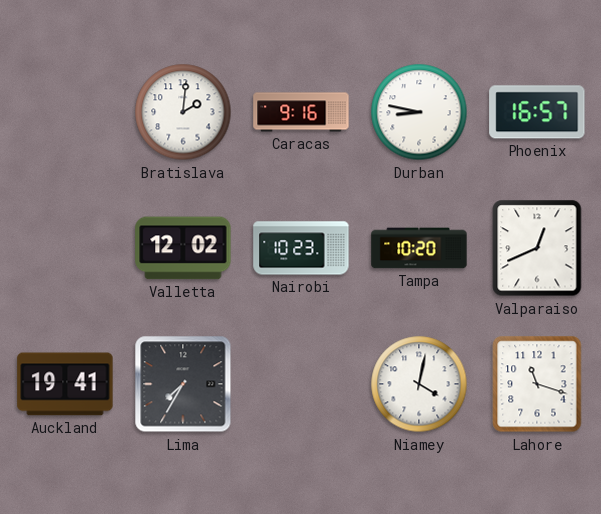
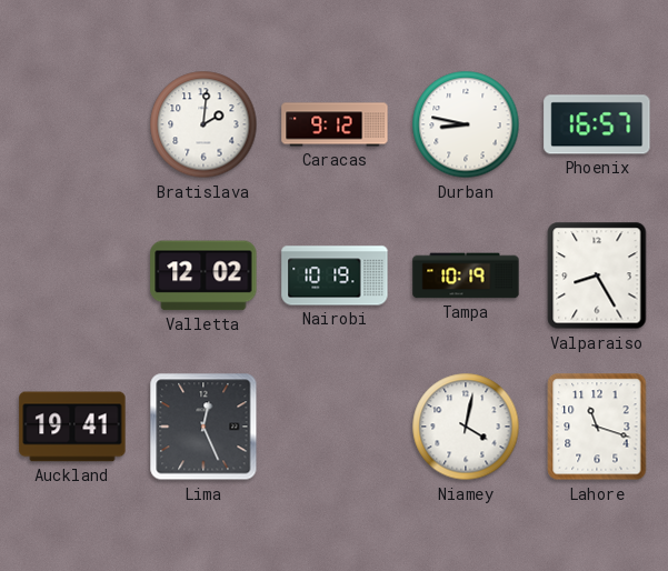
Caracas: 9:16 -> 9:12
Nairobi: 10:23 -> 10:19
Tampa: 10:20 -> 10:19
Valparaiso: 12:41 -> 8:25
Lima: 7:35 -> 12:26
